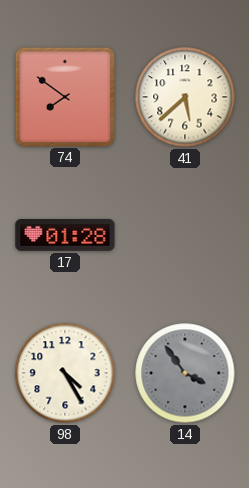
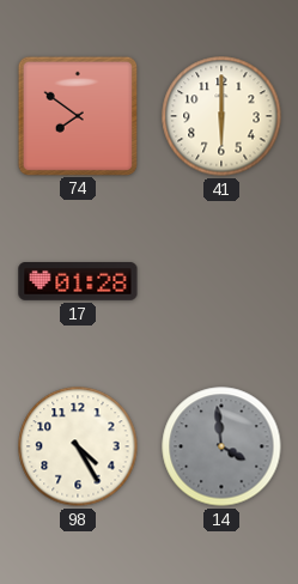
41: 5:38 -> 6:00
14: 3:54 -> 3:59
